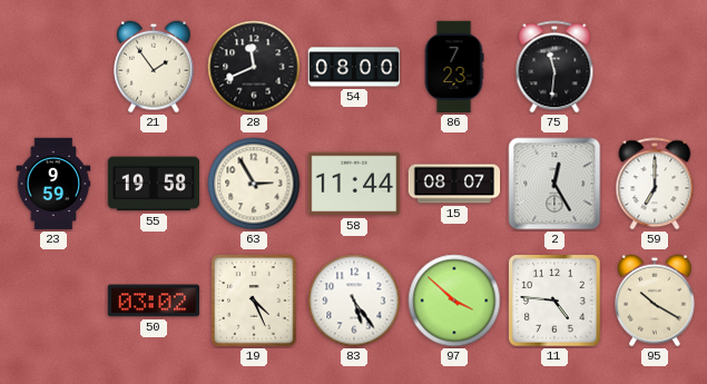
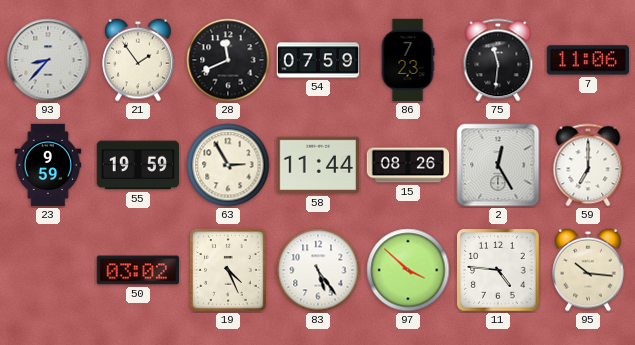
93: none -> 8:37
54: 08:00 -> 07:59
7: none -> 11:06
55: 19:58 -> 19:59
15: 08:07 -> 08:26
95: 10:20 -> 10:16
